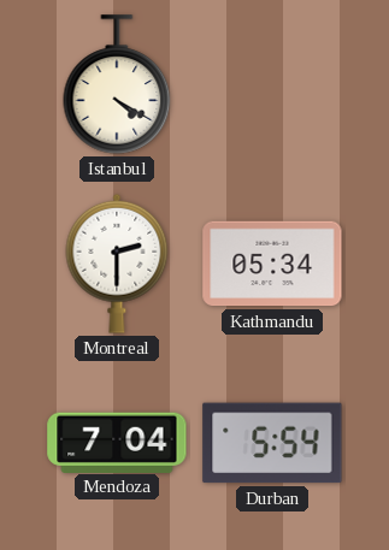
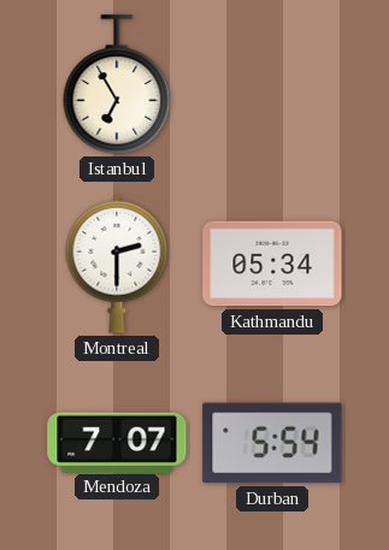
Istanbul: 4:20 -> 6:55
Mendoza: 7:04 -> 7:07
